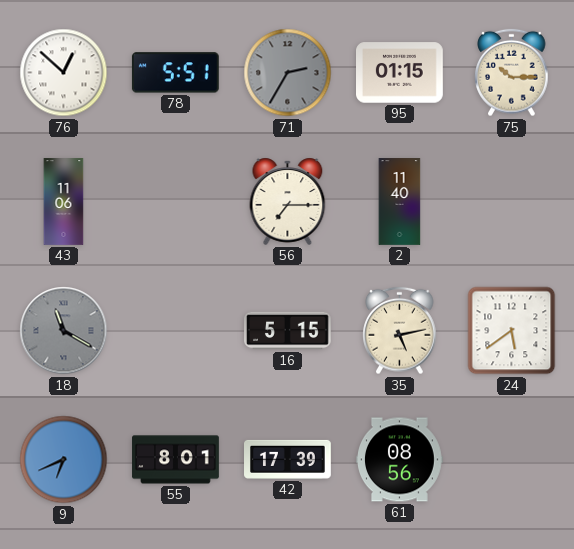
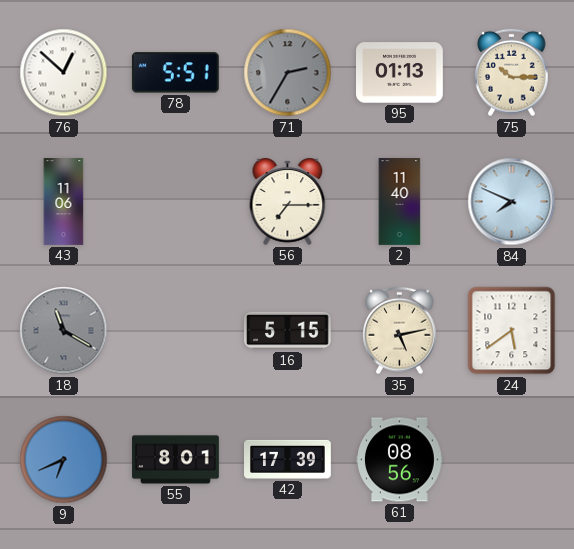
95: 01:15 -> 01:13
84: none -> 7:49
